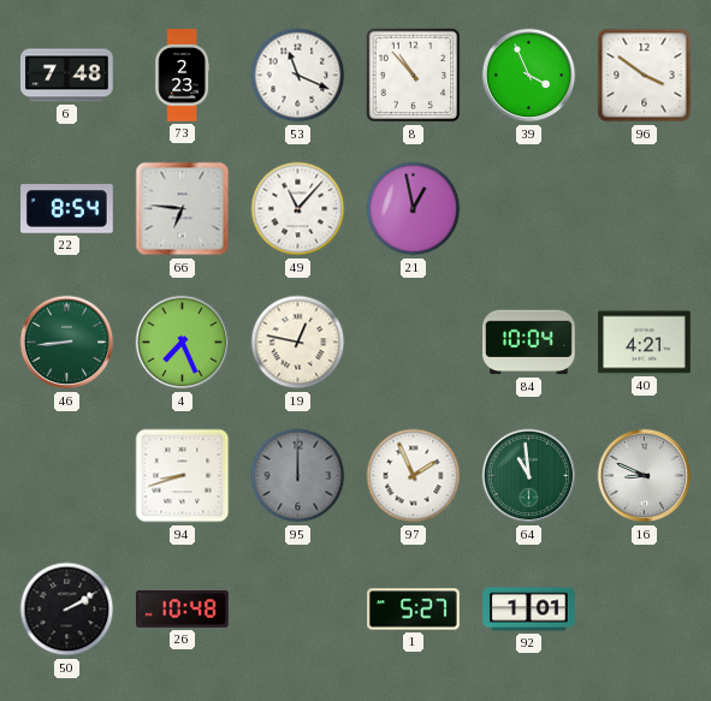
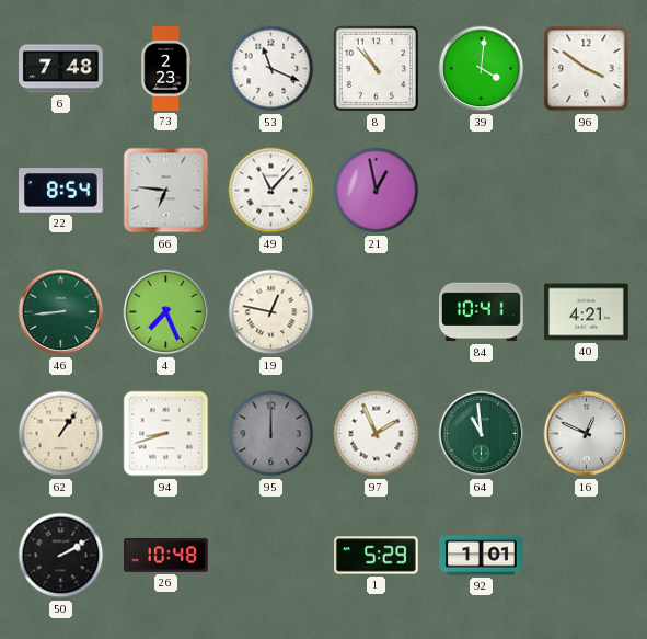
39: 3:56 -> 4:01
84: 10:04 -> 10:41
62: none -> 1:06
16: 8:49 -> 12:49
1: 5:27 -> 5:29
